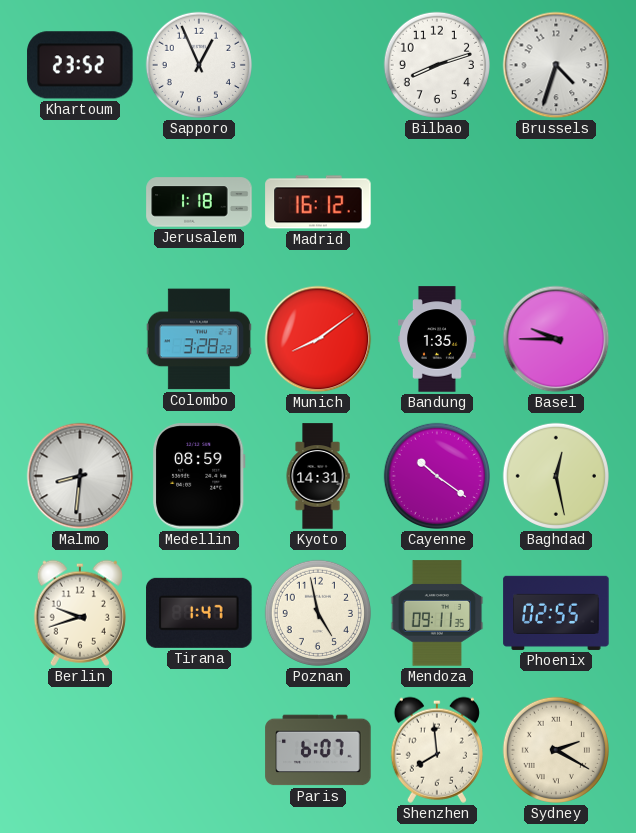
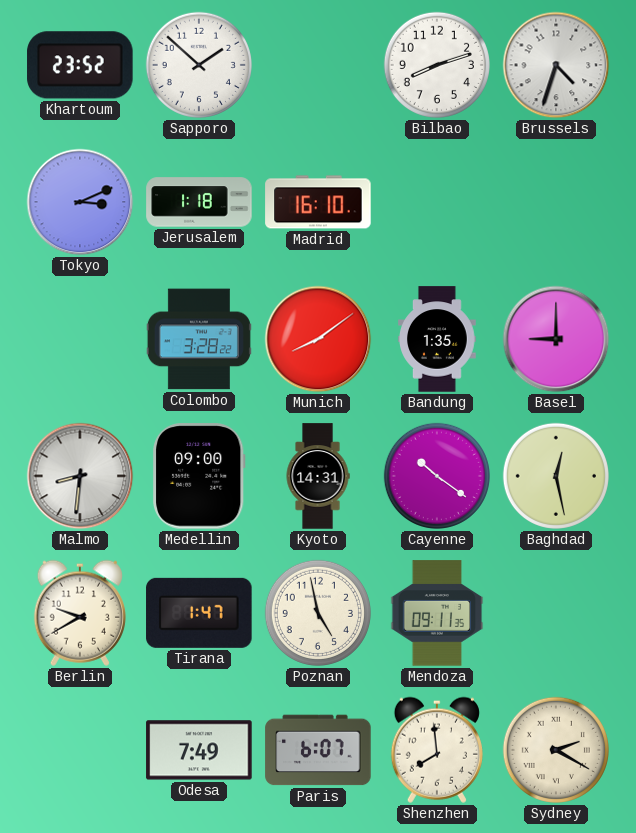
Sapporo: 12:56 -> 1:52
Tokyo: none -> 3:11
Madrid: 16:12 -> 16:10
Basel: 9:45 -> 9:00
Medellin: 08:59 -> 09:00
Berlin: 9:42 -> 9:40
Phoenix: 02:55 -> none
Odesa: none -> 7:49
